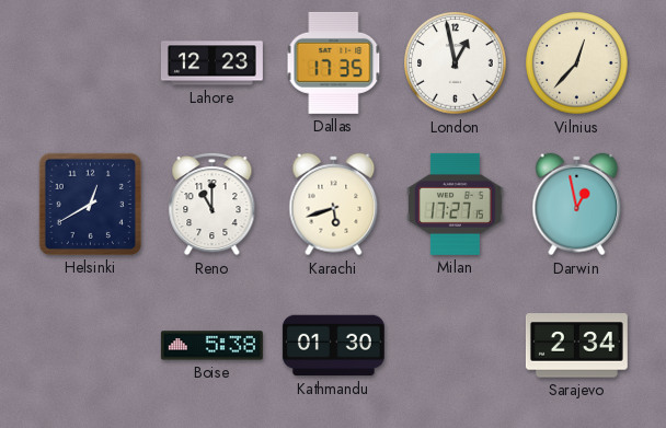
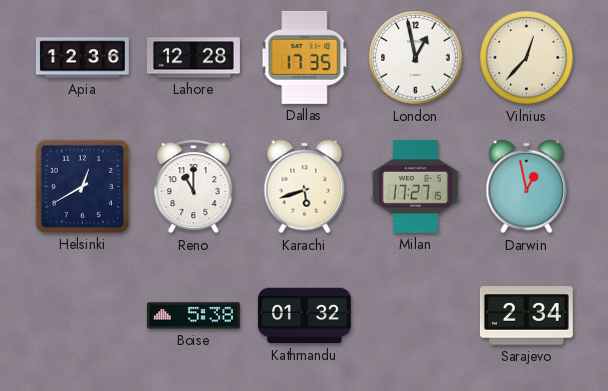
Apia: none -> 12:36
Lahore: 12:23 -> 12:28
Kathmandu: 01:30 -> 01:32
